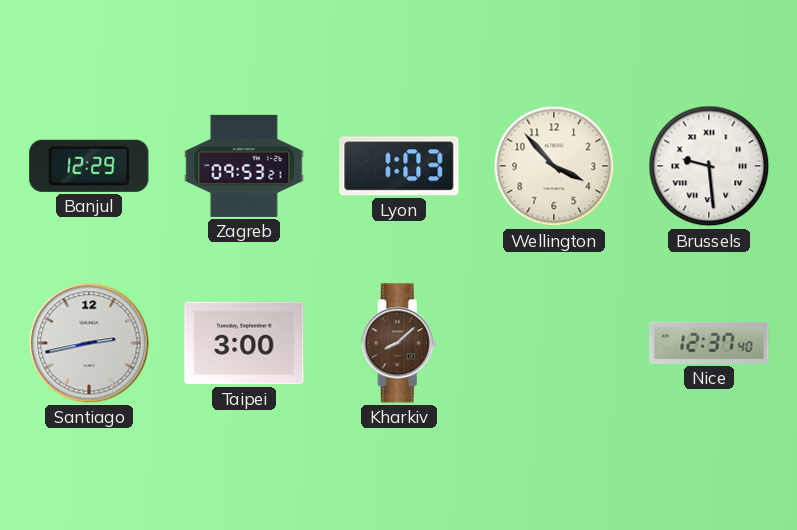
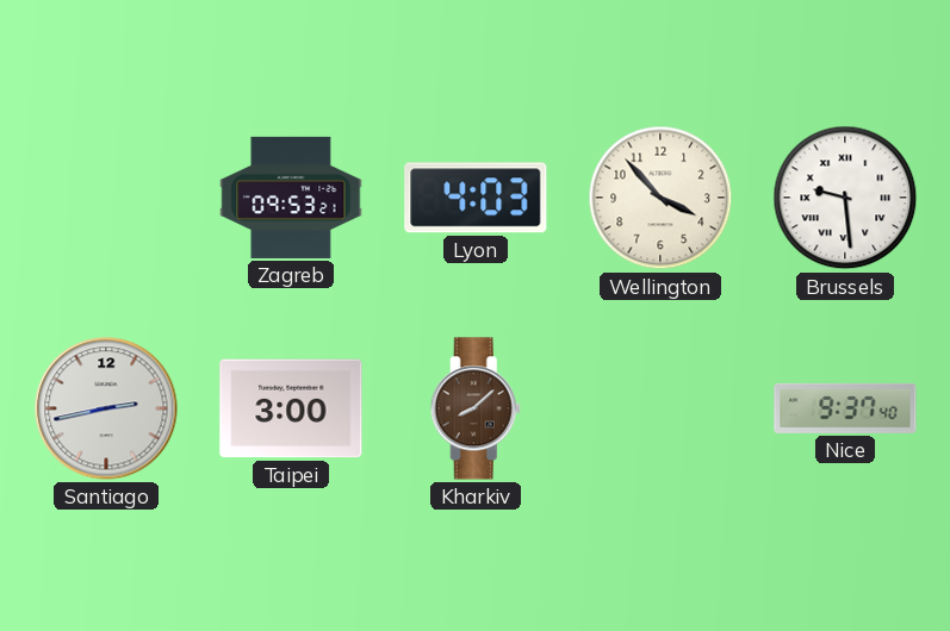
Banjul: 12:29 -> none
Lyon: 1:03 -> 4:03
Nice: 12:37 -> 9:37
